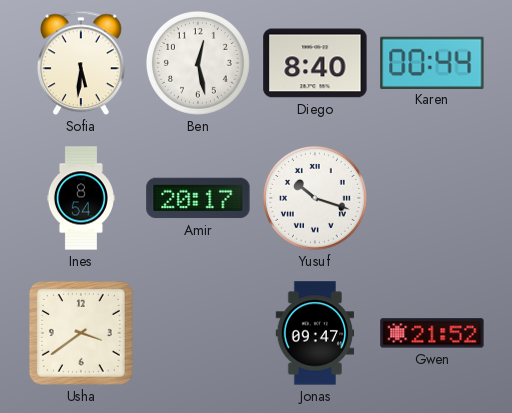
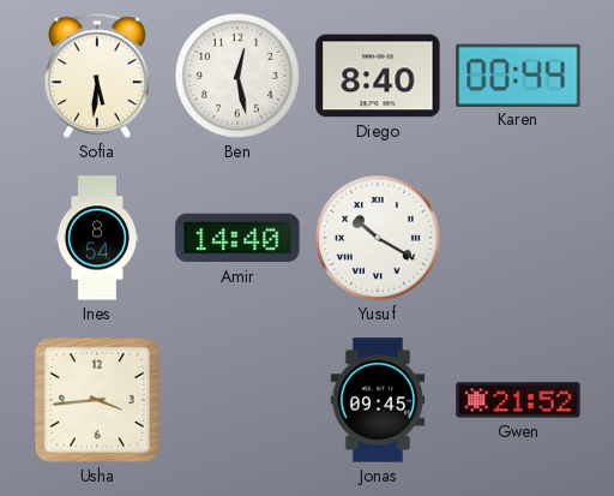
Amir: 20:17 -> 14:40
Yusuf: 10:18 -> 10:20
Usha: 3:39 -> 3:44
Jonas: 09:47 -> 09:45
